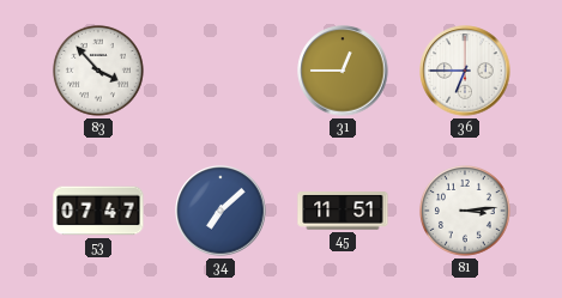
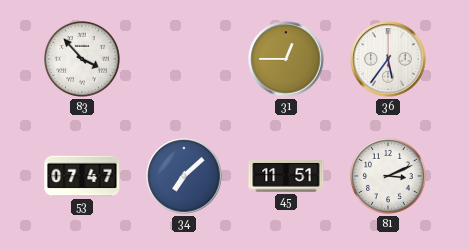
36: 6:45 -> 5:36
81: 3:14 -> 3:11
